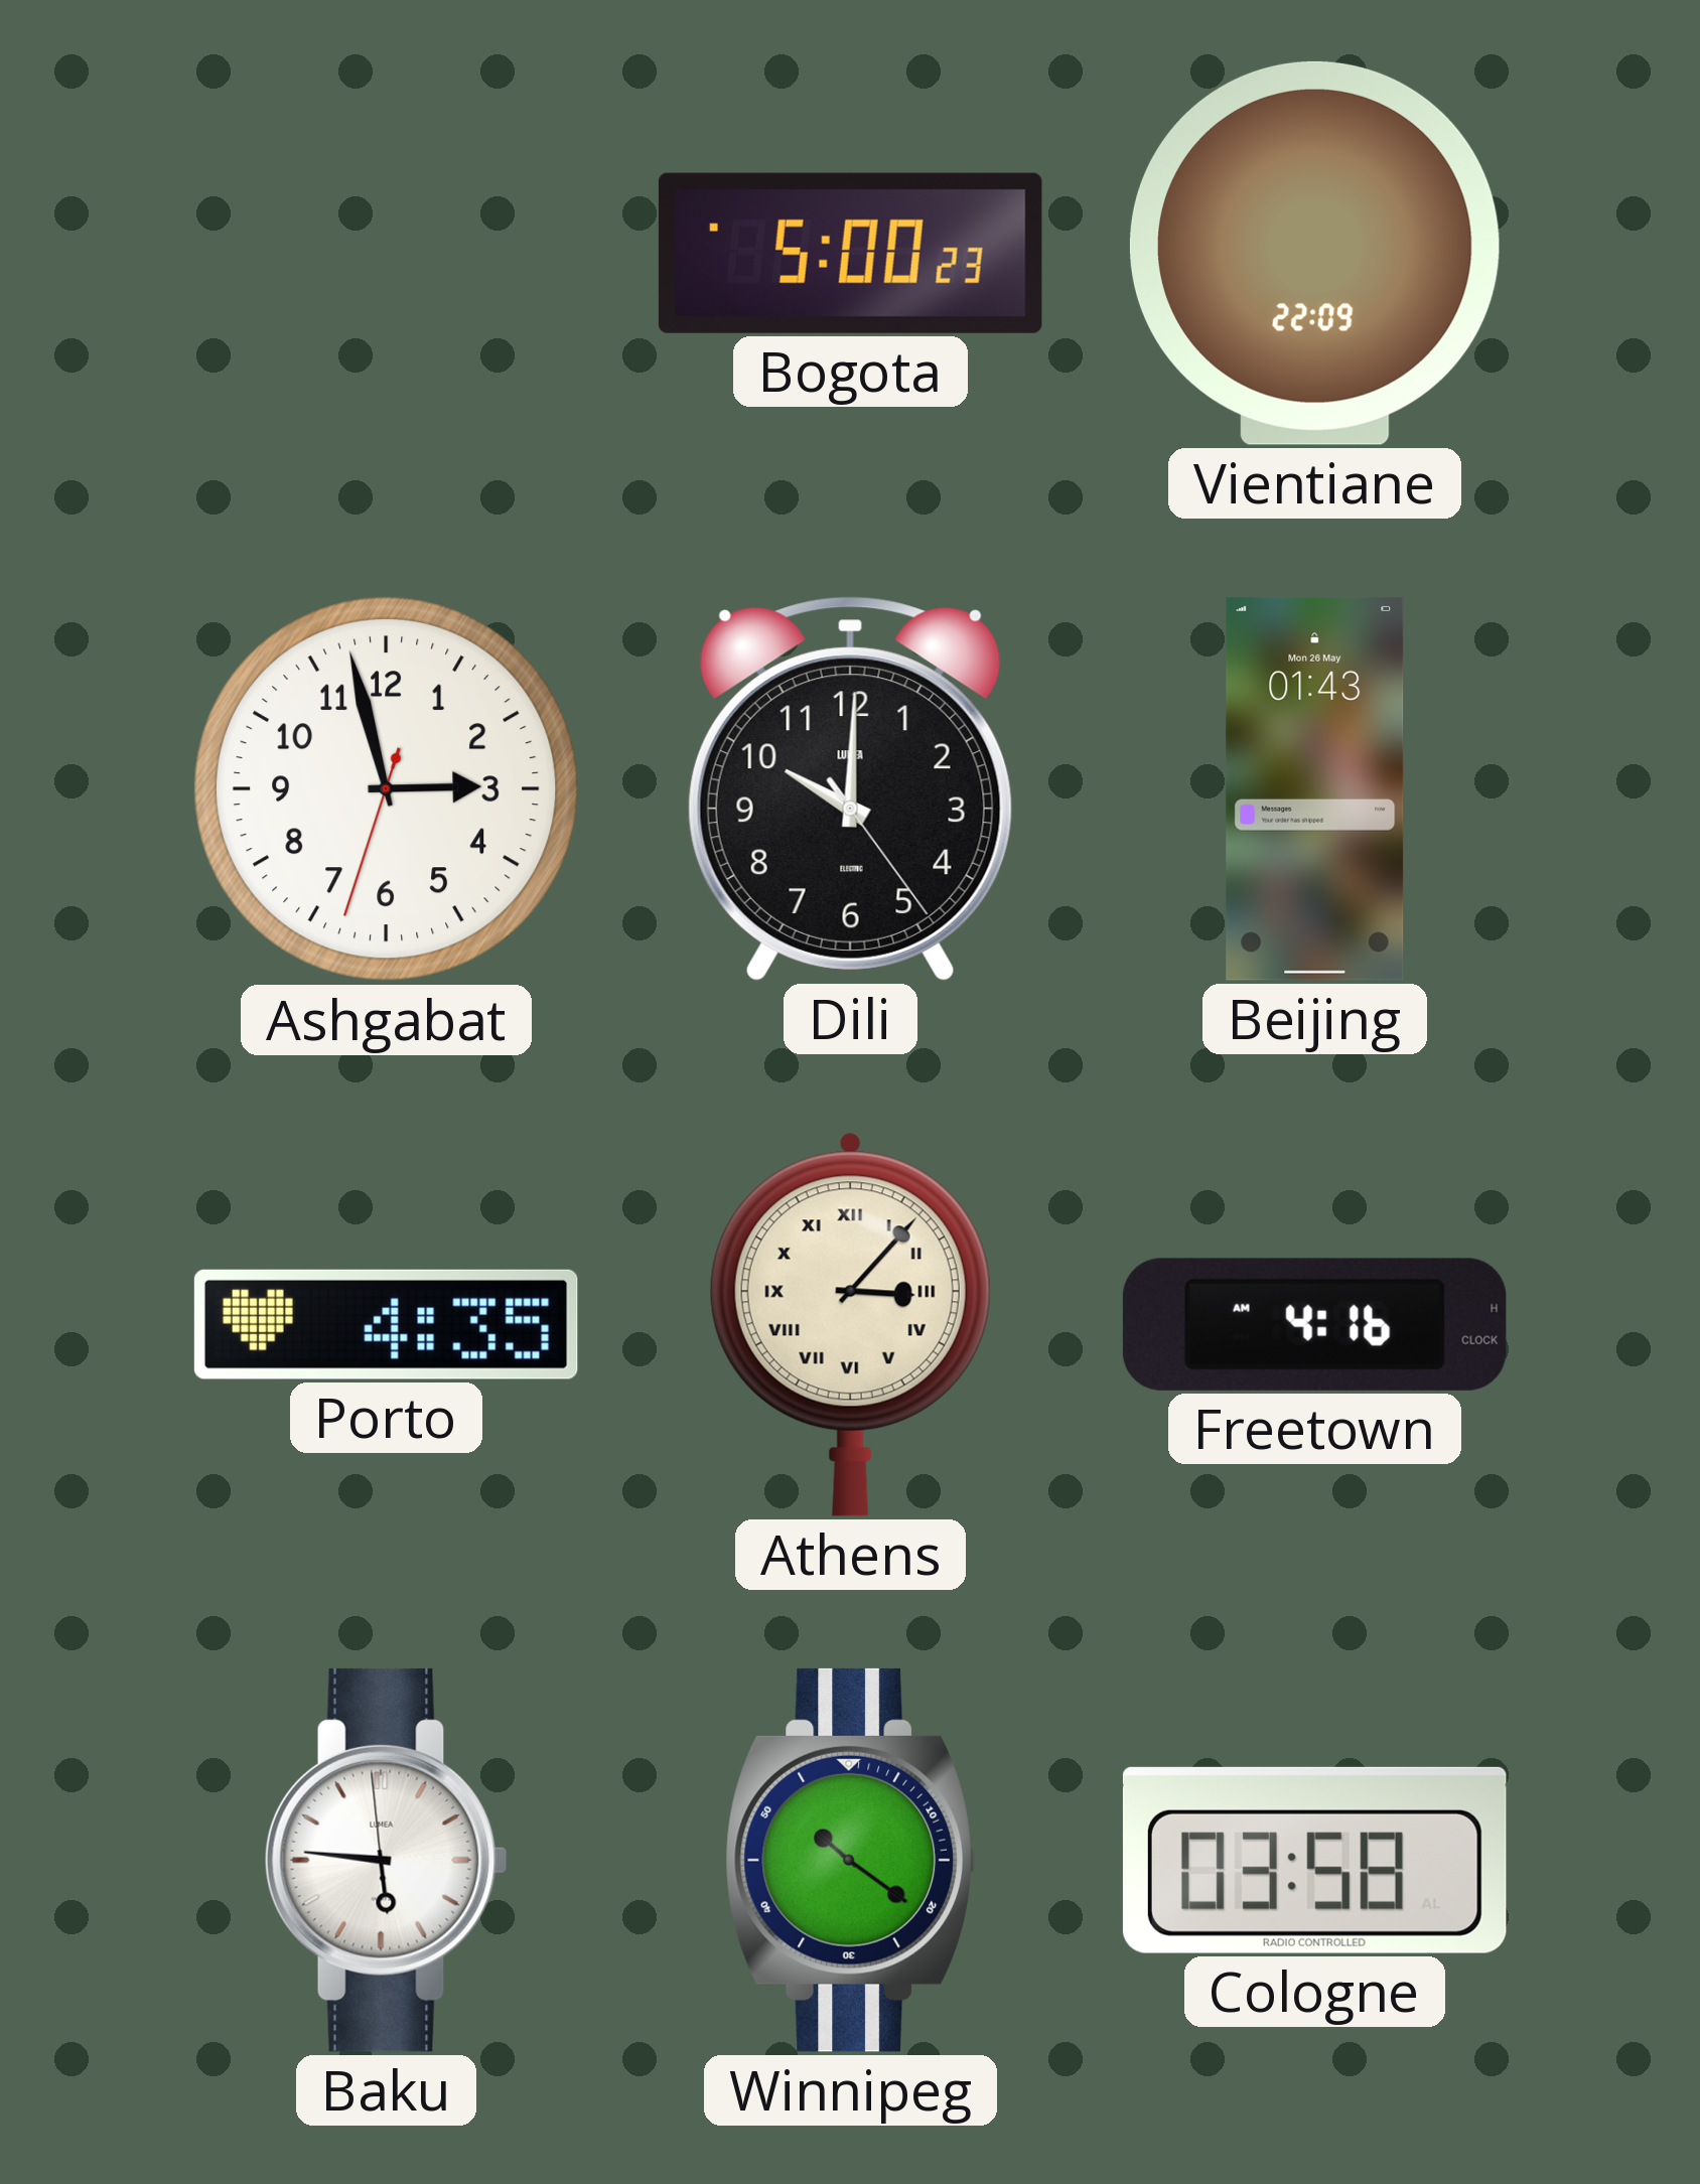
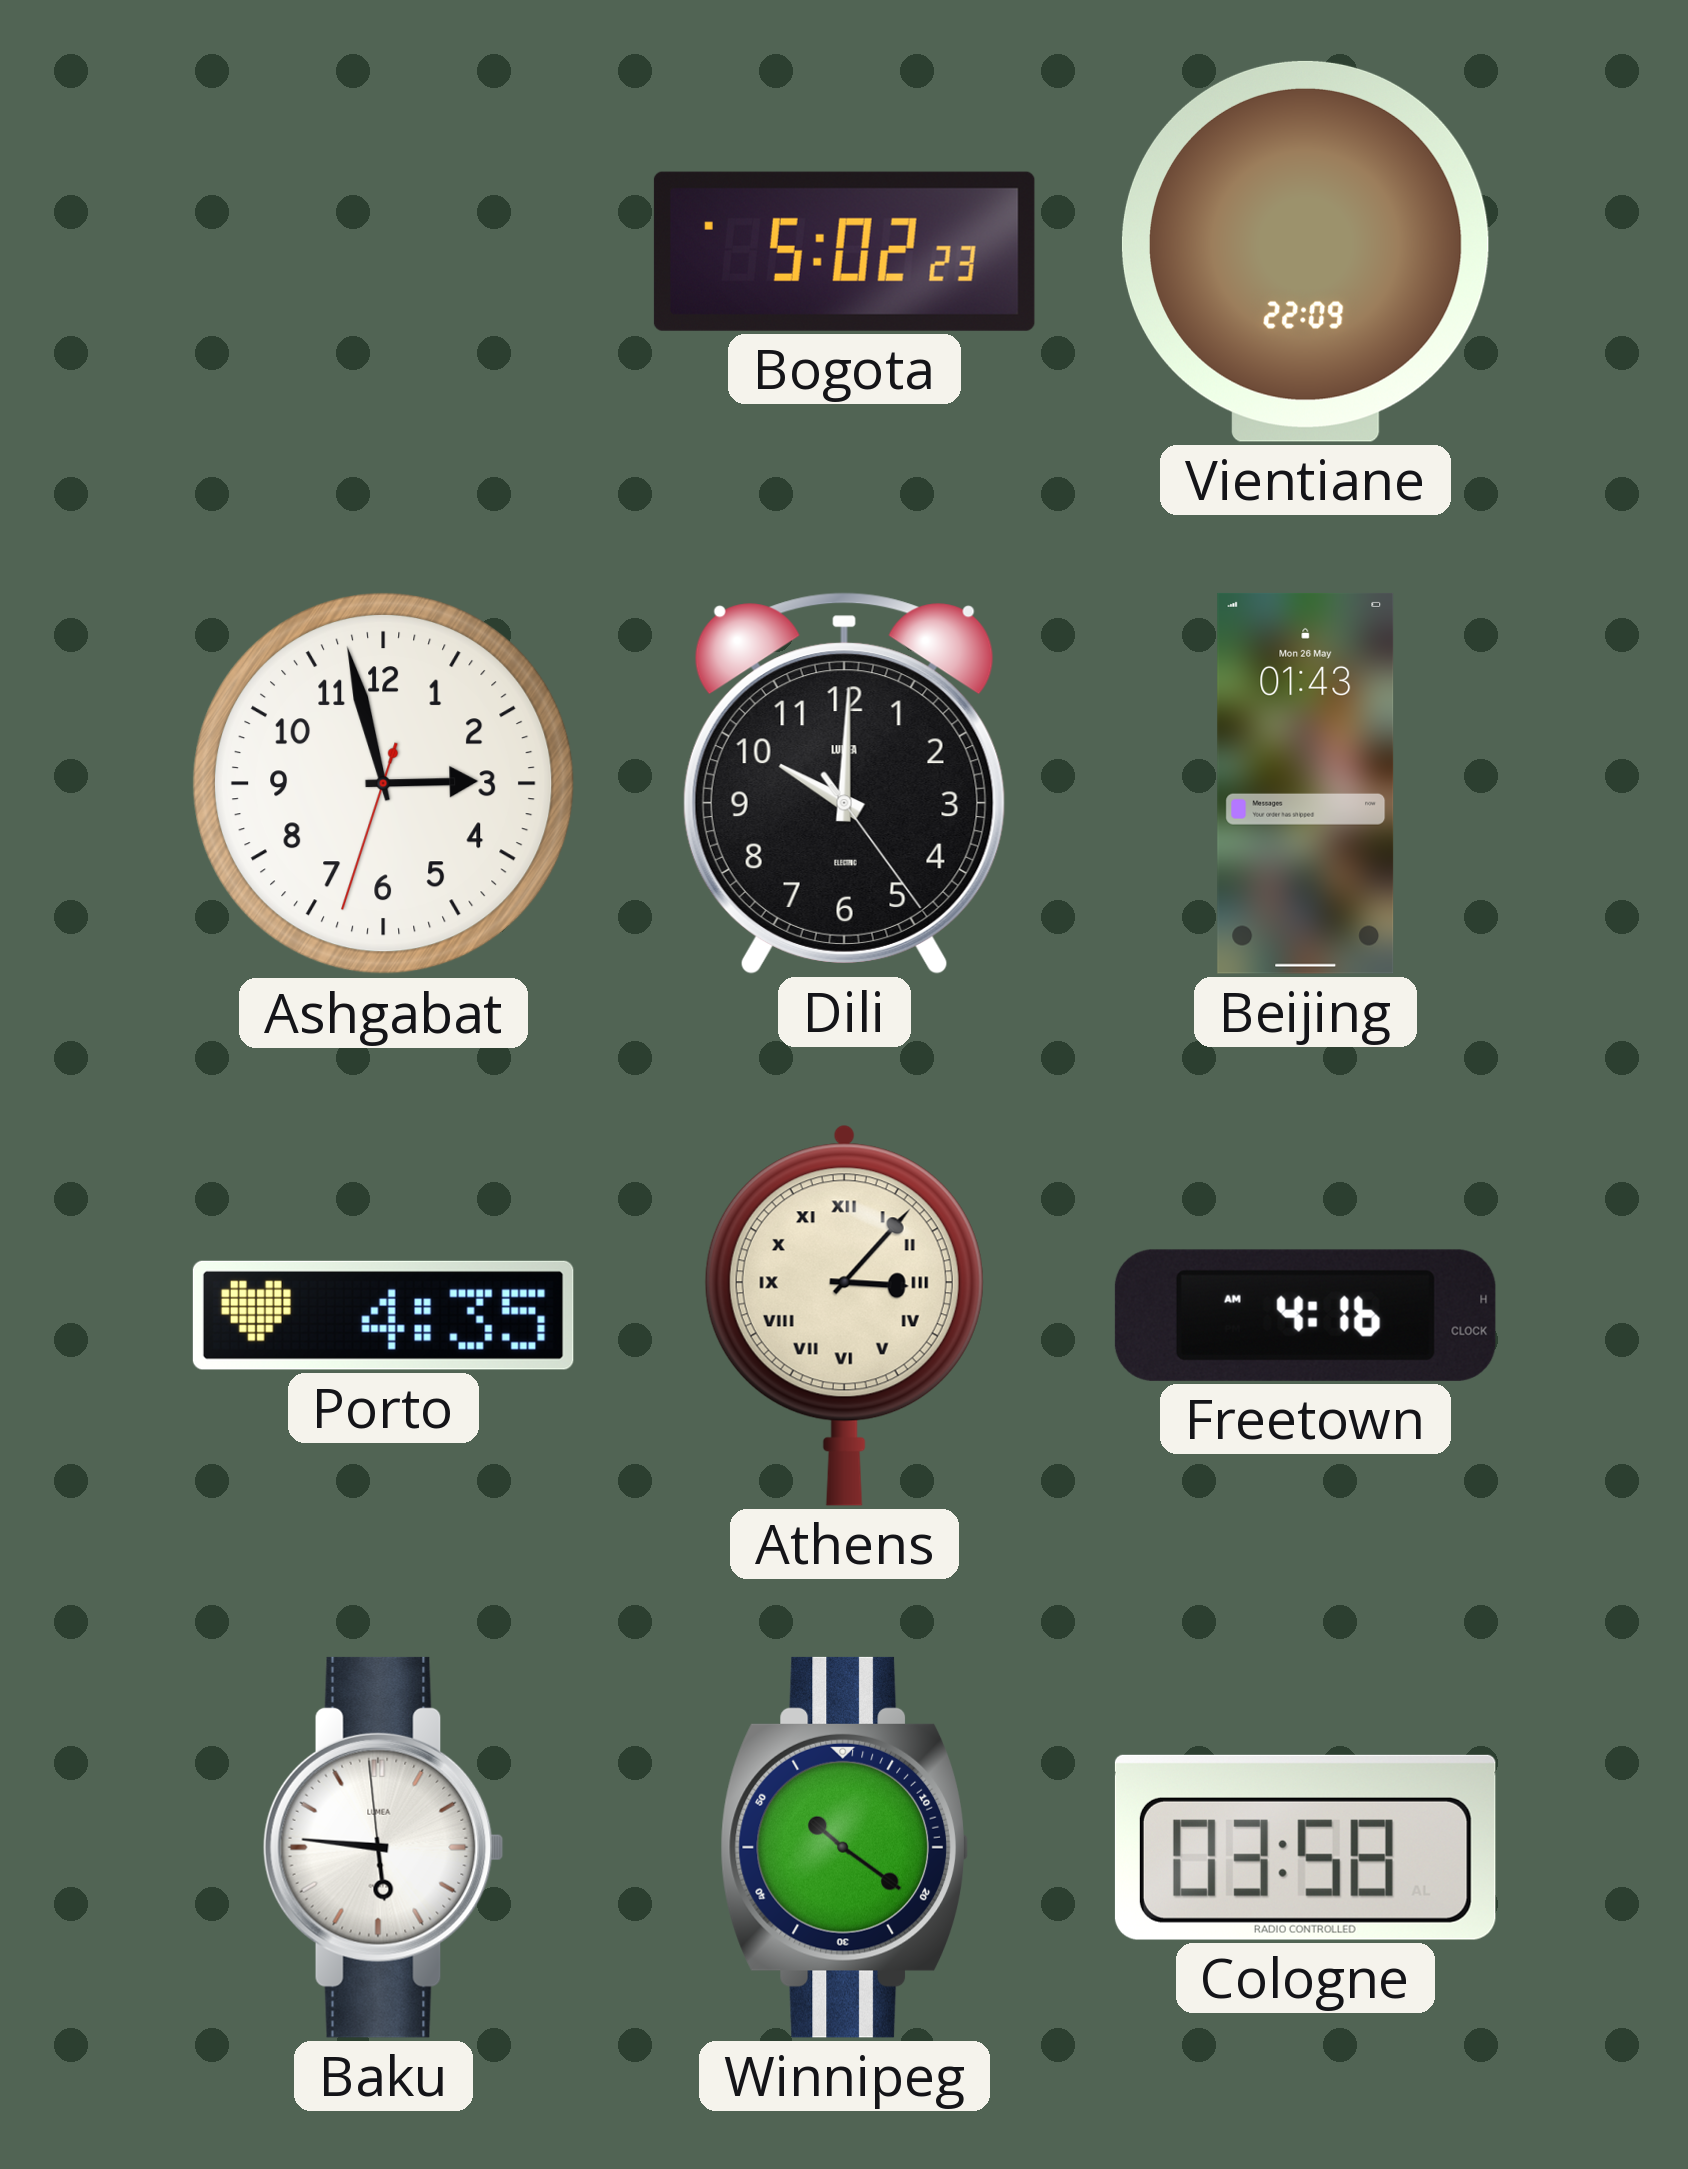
Bogota: 5:00 -> 5:02
